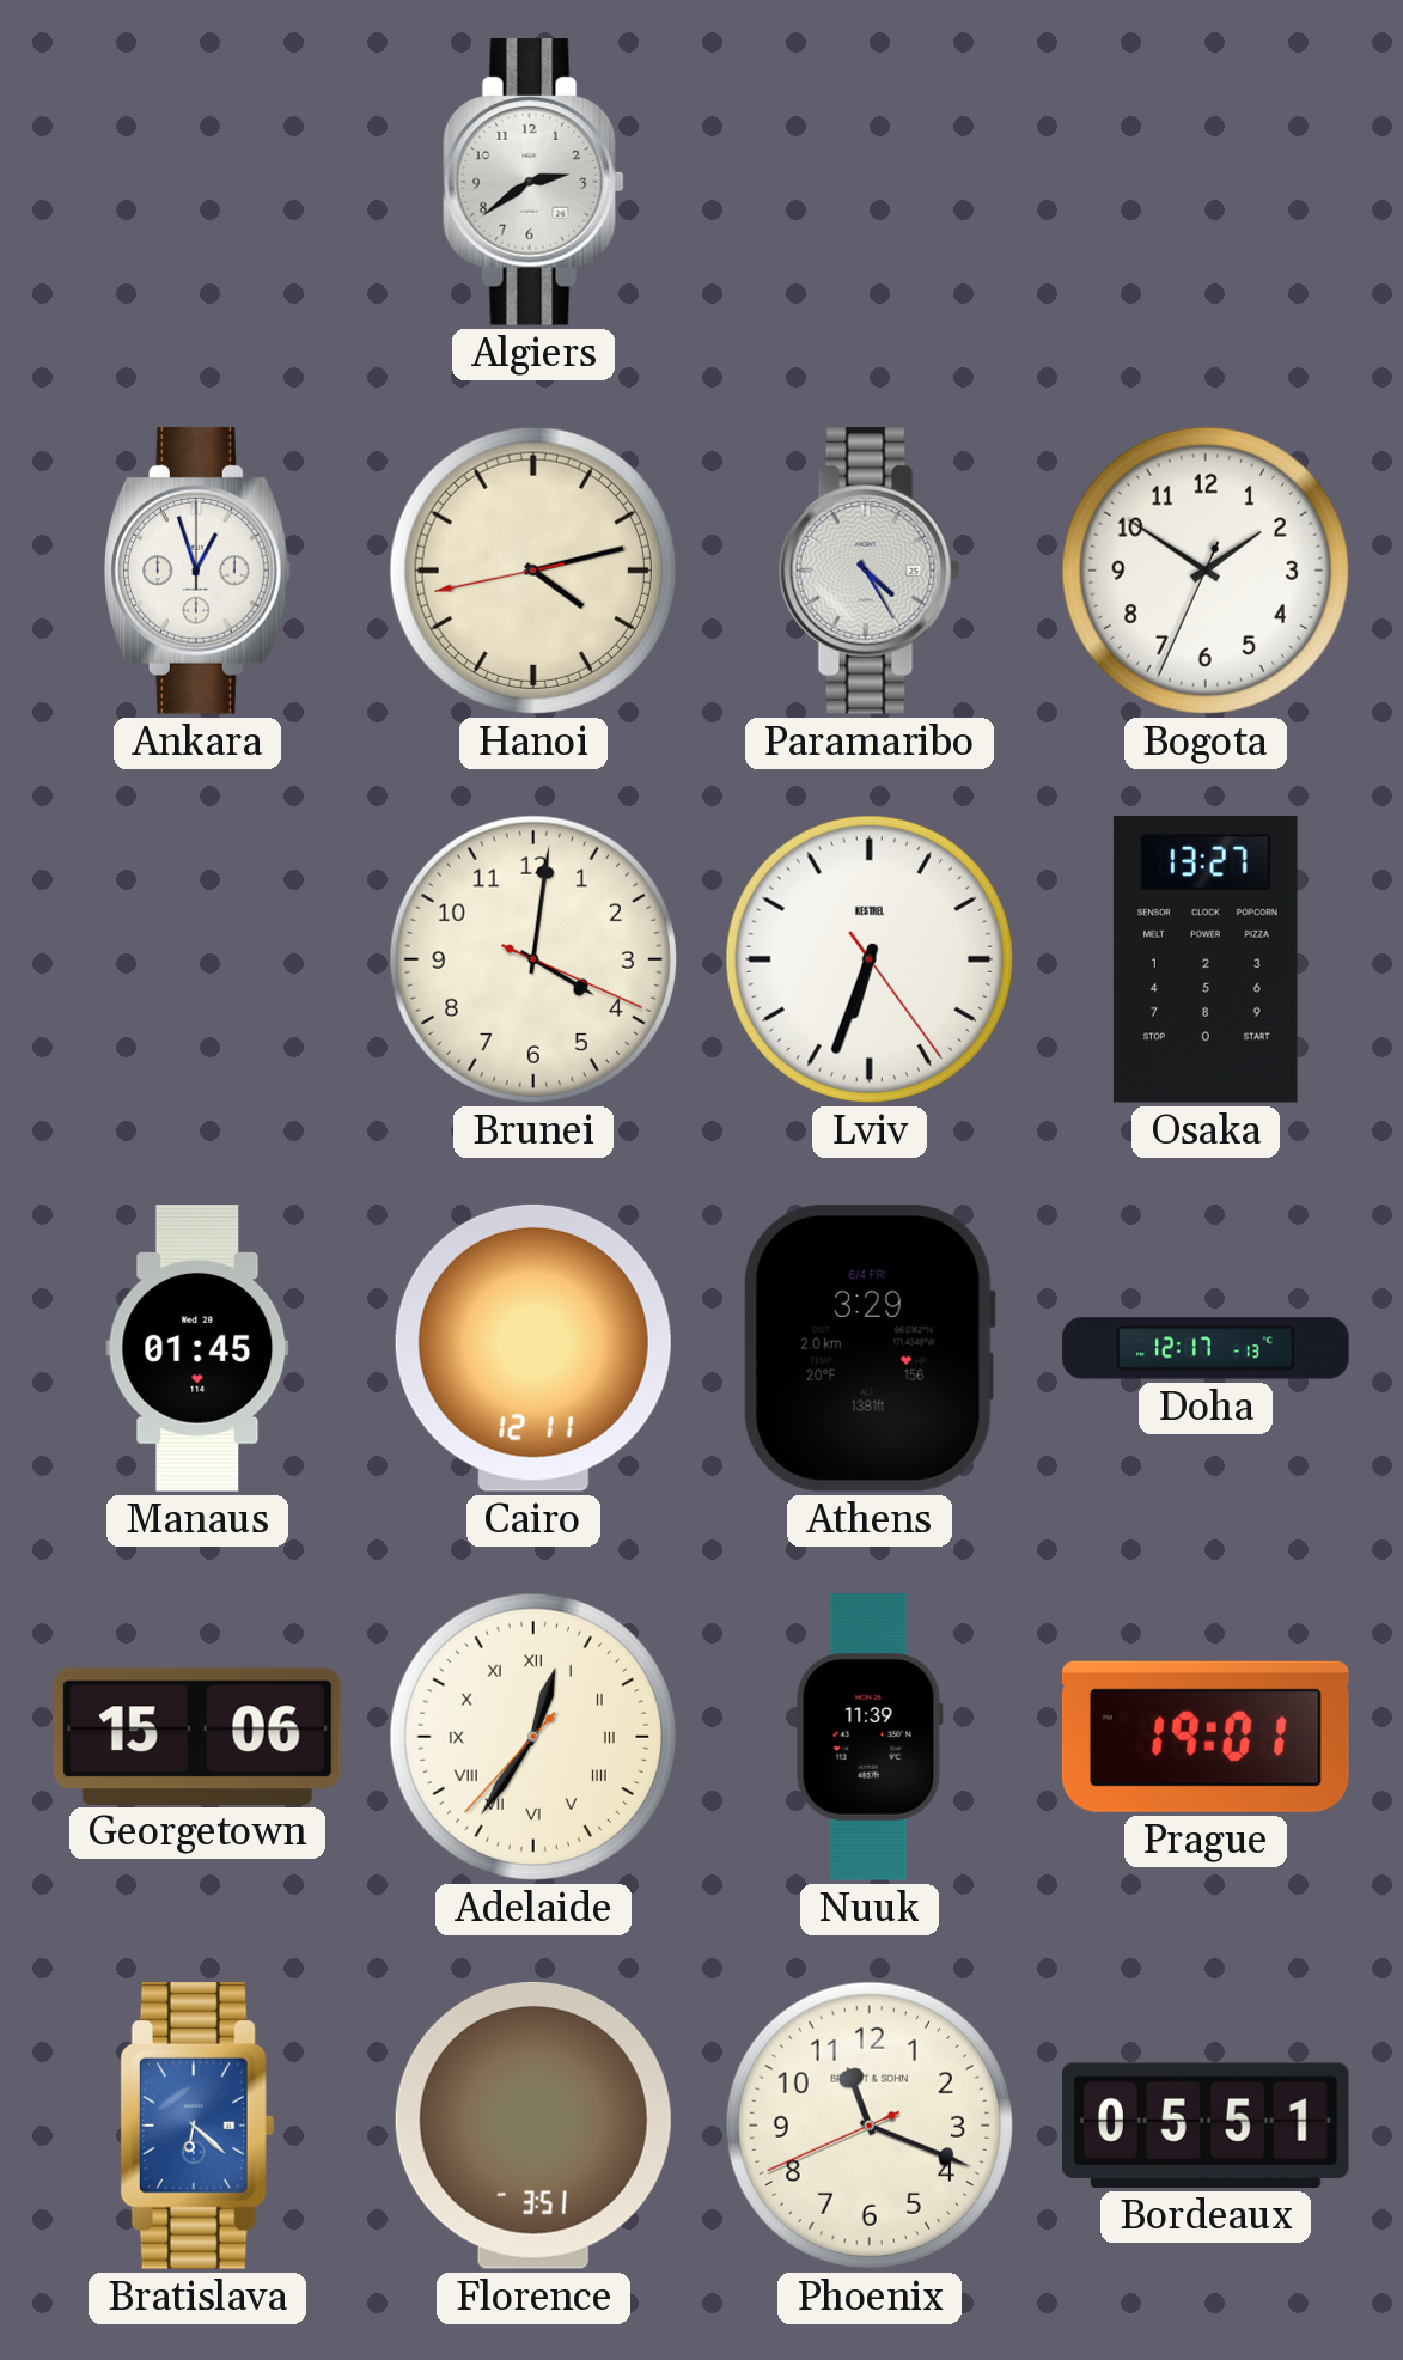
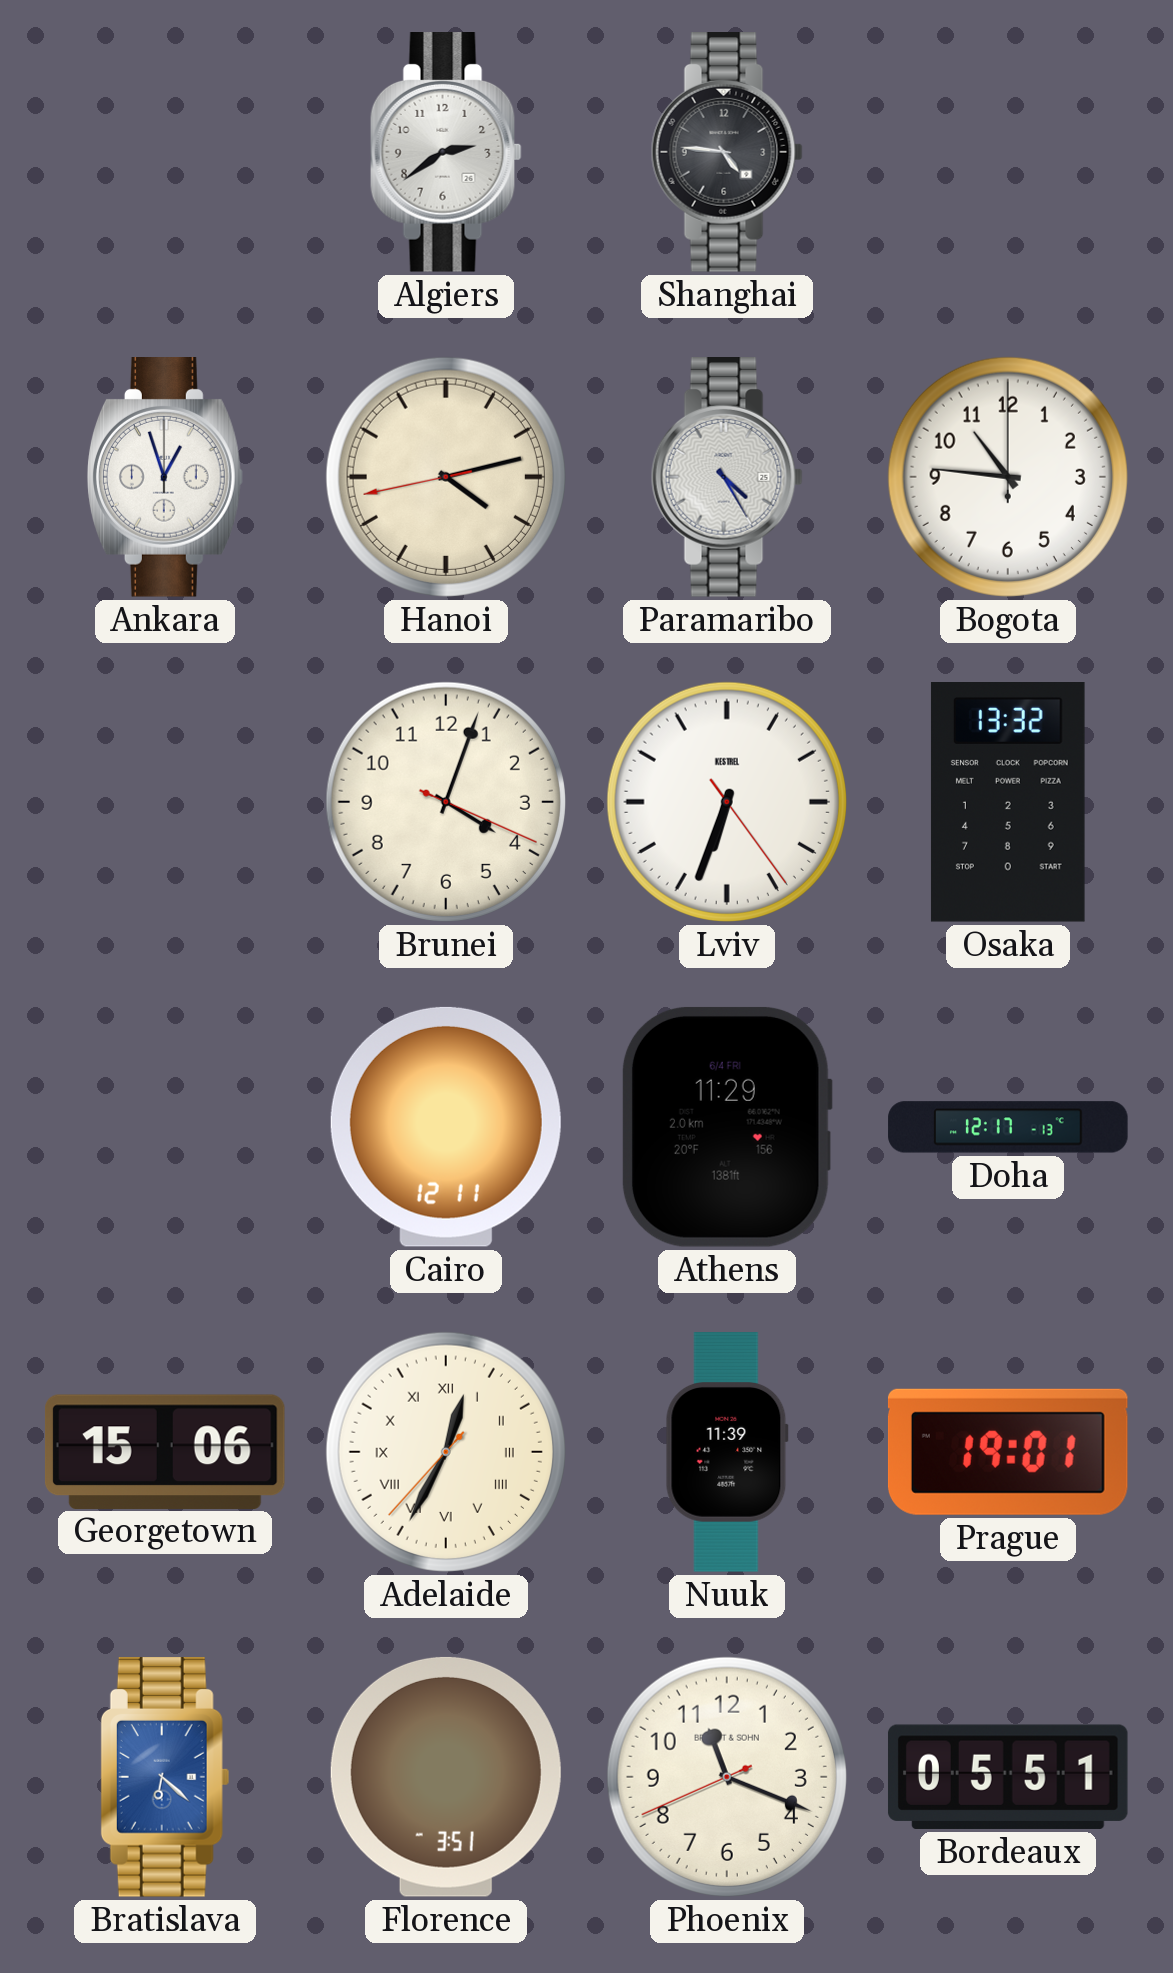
Shanghai: none -> 4:46
Bogota: 1:50 -> 10:46
Brunei: 4:01 -> 4:03
Osaka: 13:27 -> 13:32
Manaus: 01:45 -> none
Athens: 3:29 -> 11:29
Adelaide: 12:35 -> 12:34
